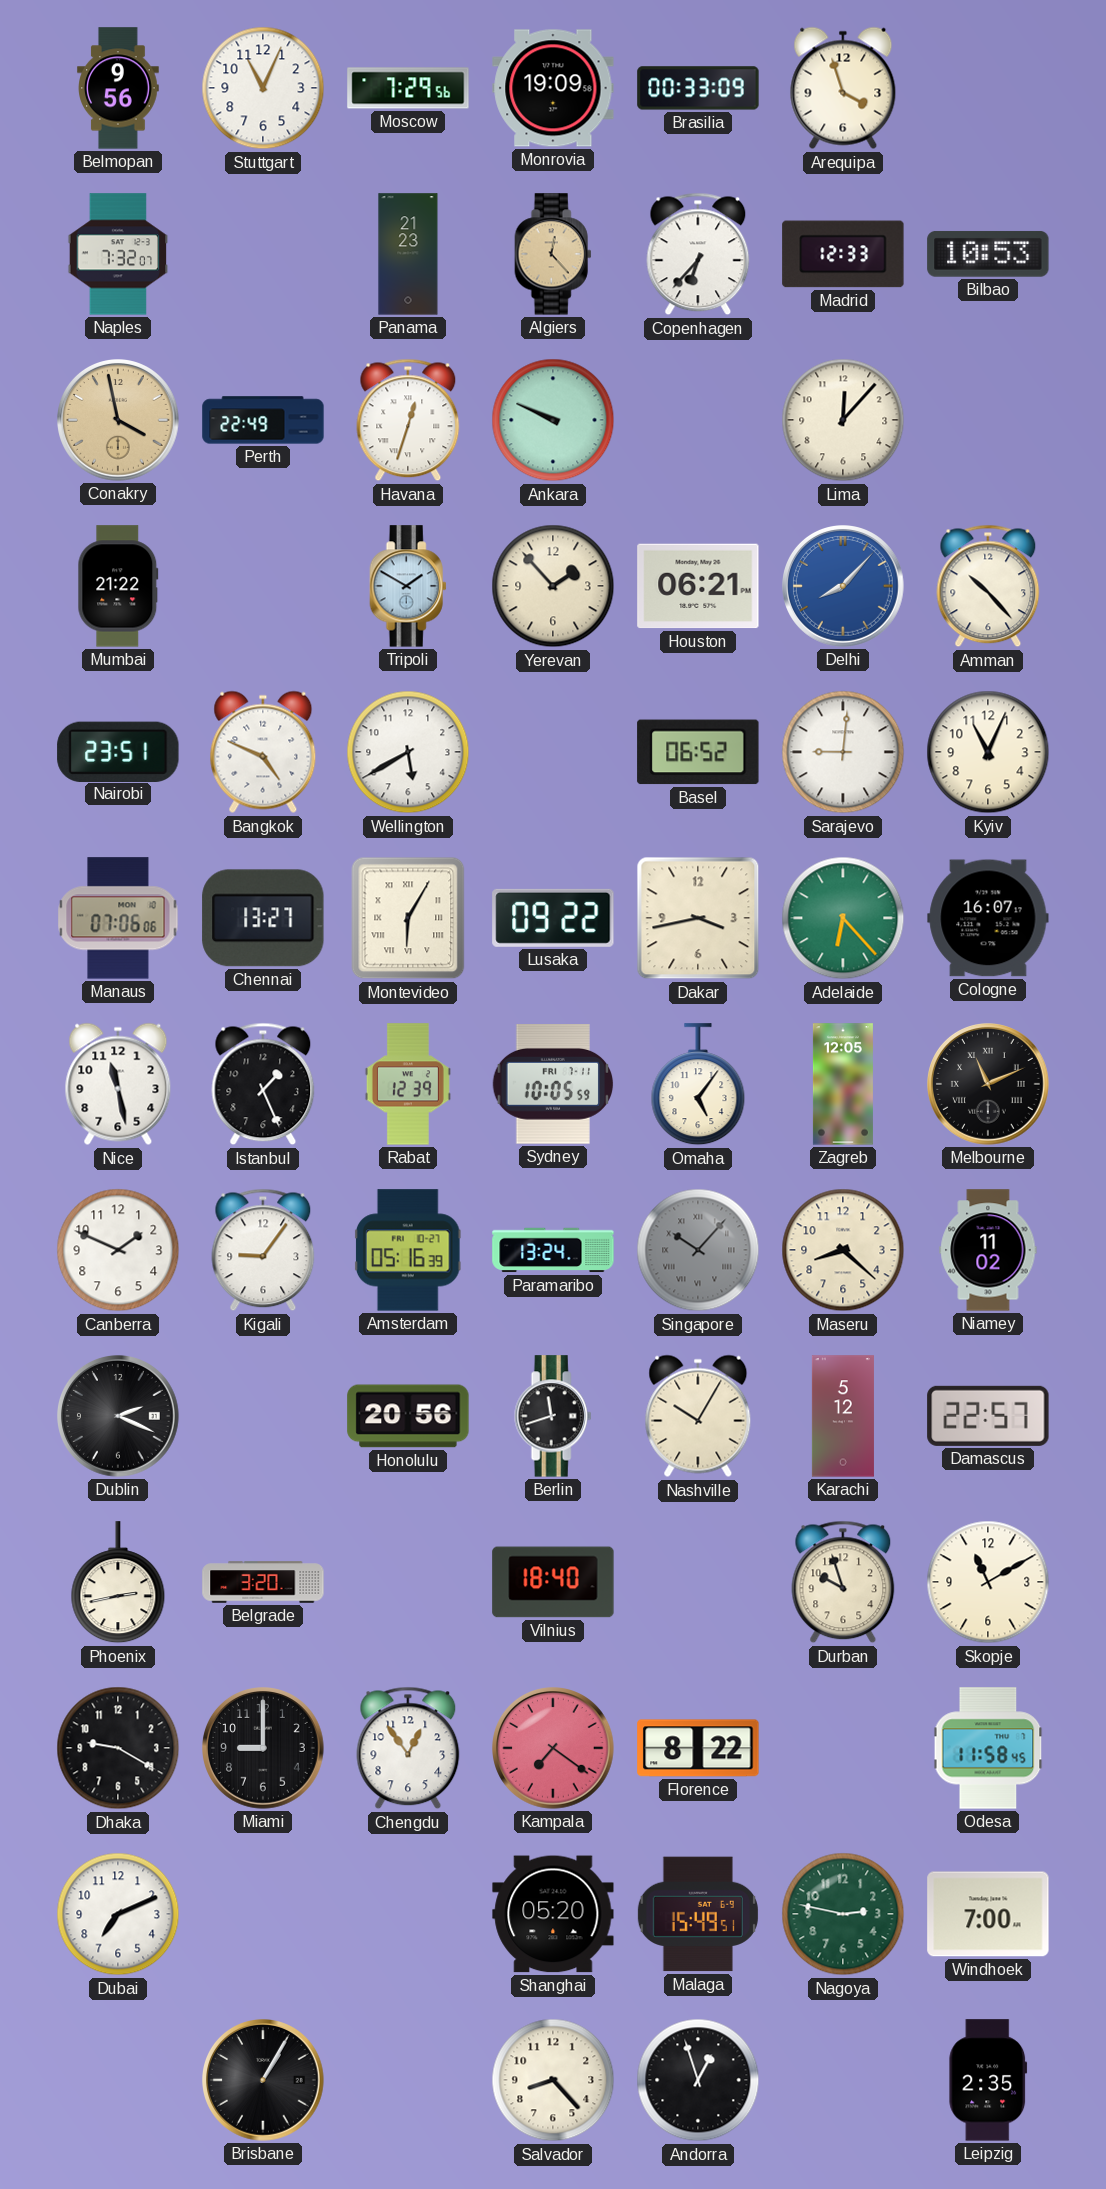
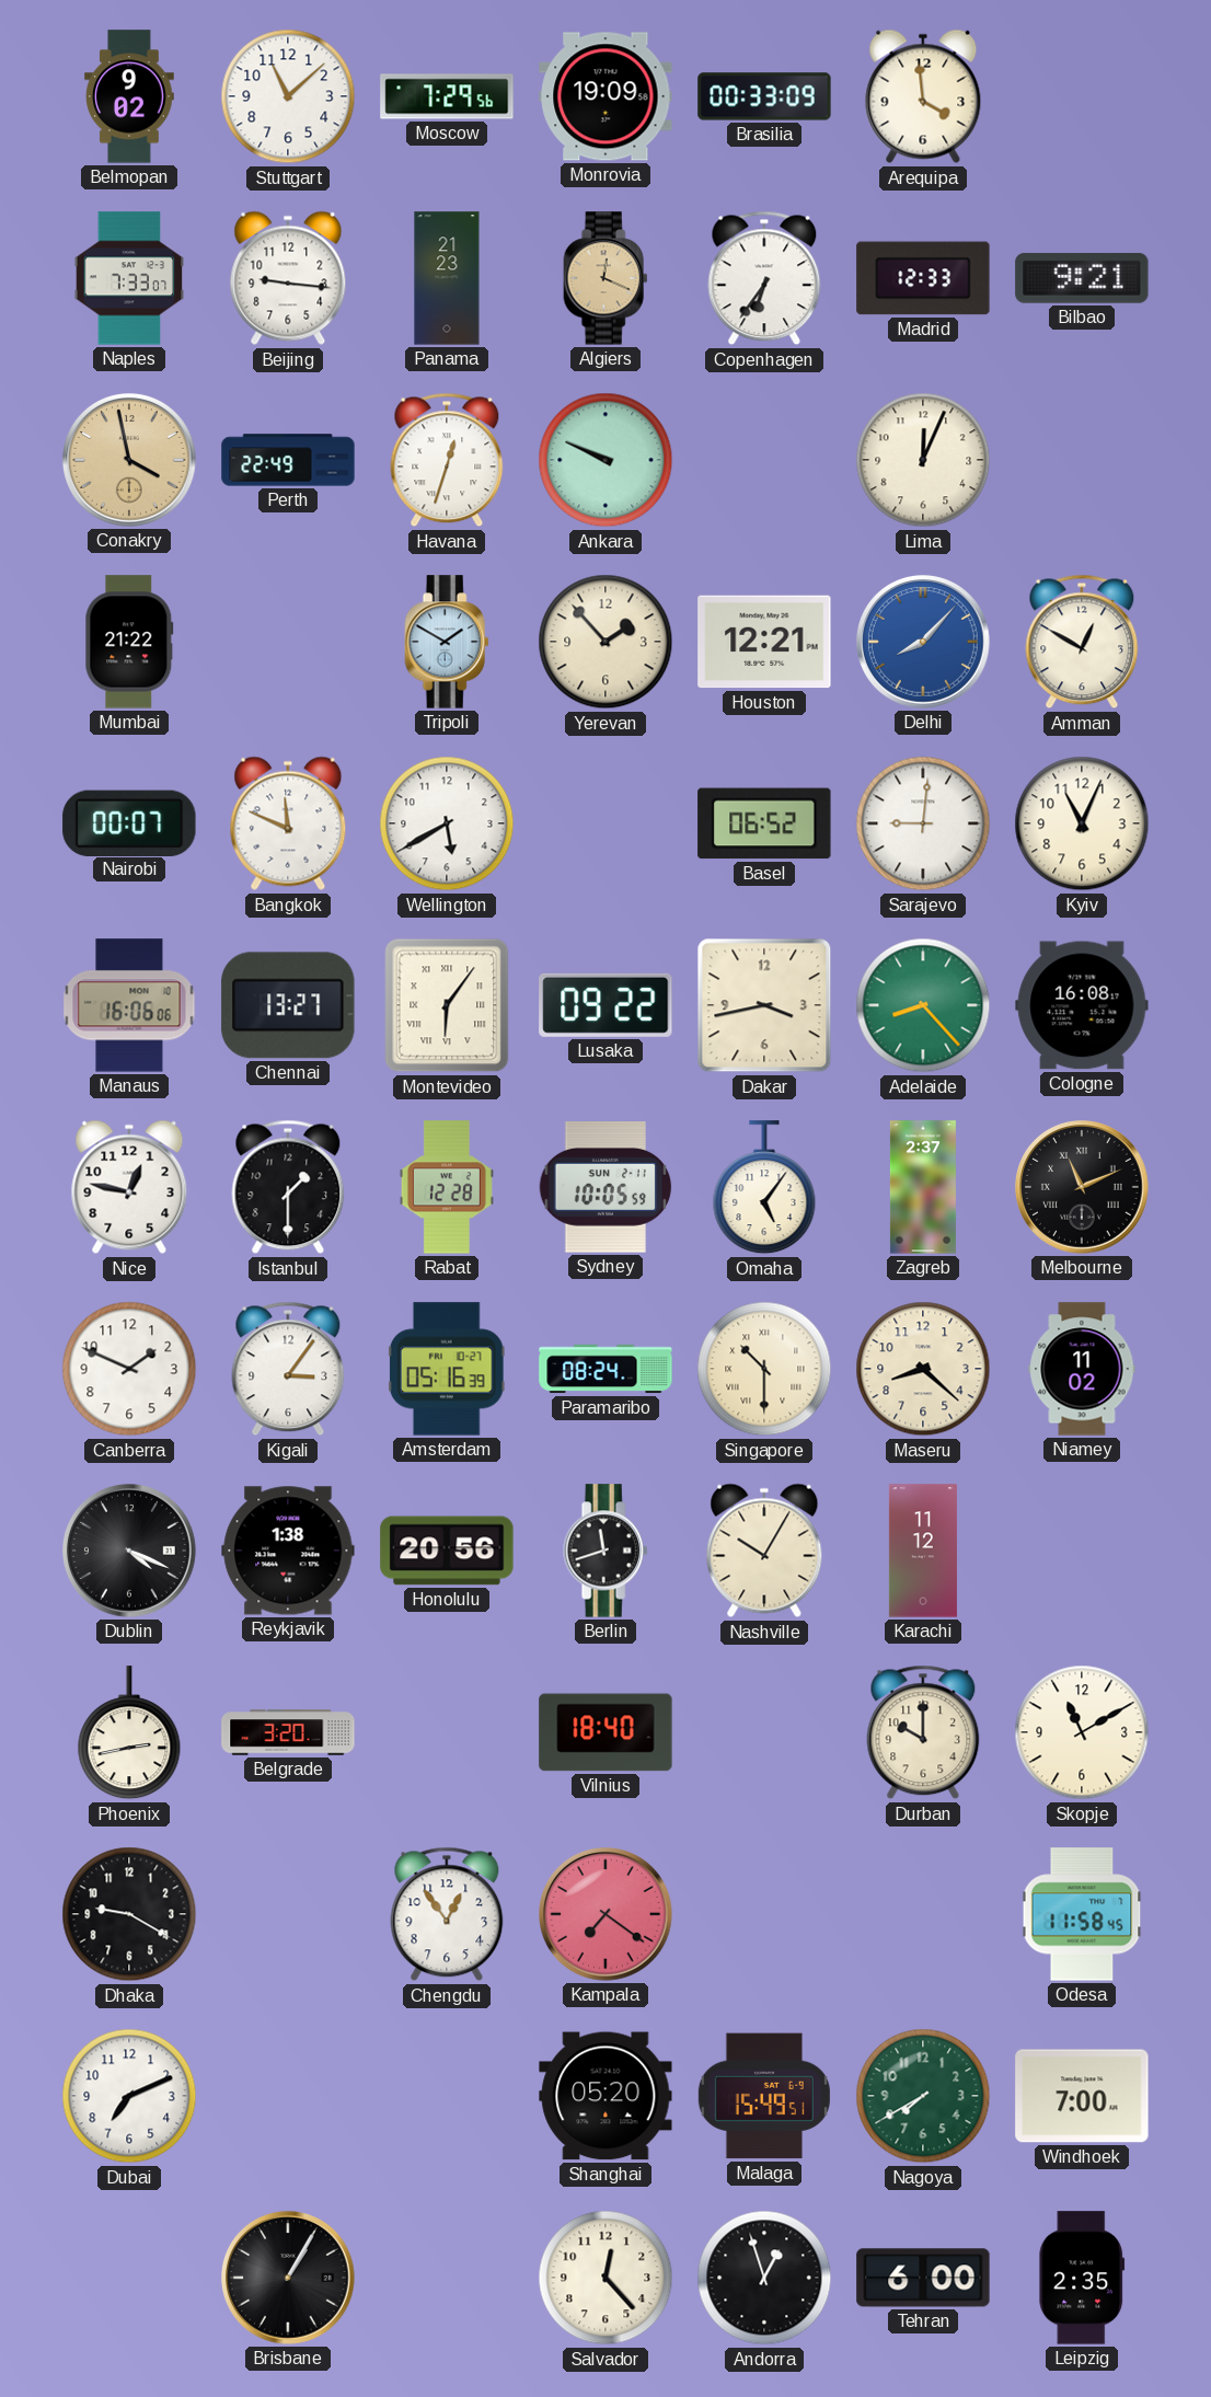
Belmopan: 9:56 -> 9:02
Stuttgart: 11:04 -> 11:08
Arequipa: 3:57 -> 3:59
Naples: 7:32 -> 7:33
Beijing: none -> 9:16
Algiers: 12:23 -> 12:19
Copenhagen: 6:37 -> 6:36
Bilbao: 10:53 -> 9:21
Lima: 12:07 -> 12:04
Houston: 06:21 -> 12:21
Amman: 10:23 -> 12:50
Nairobi: 23:51 -> 00:07
Bangkok: 4:49 -> 11:49
Manaus: 07:06 -> 16:06
Montevideo: 6:05 -> 6:06
Adelaide: 6:23 -> 8:23
Cologne: 16:07 -> 16:08
Nice: 11:28 -> 12:47
Istanbul: 1:26 -> 1:30
Rabat: 12:39 -> 12:28
Sydney date: FRI 7-11 -> SUN 2-11
Zagreb: 12:05 -> 2:37
Kigali: 9:06 -> 3:06
Paramaribo: 13:24 -> 08:24
Singapore: 10:07 -> 10:30
Singapore dial: grey -> cream
Dublin: 2:19 -> 4:19
Reykjavik: none -> 1:38
Karachi: 5:12 -> 11:12
Damascus: 22:57 -> none
Durban: 9:57 -> 10:00
Miami: 9:00 -> none
Florence: 8:22 -> none
Nagoya: 2:47 -> 7:40
Salvador: 8:23 -> 12:23
Tehran: none -> 6:00
